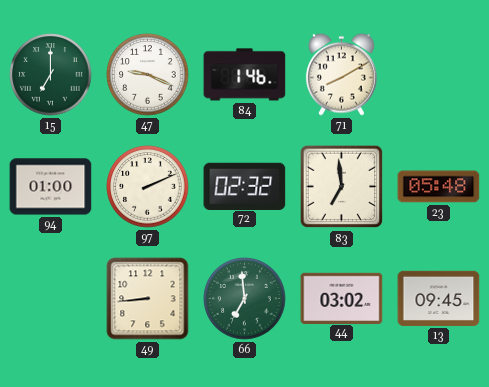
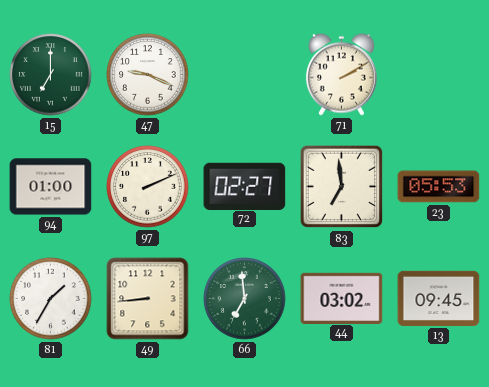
84: 1:46 -> none
71: 8:10 -> 2:10
72: 02:32 -> 02:27
23: 05:48 -> 05:53
81: none -> 1:35
